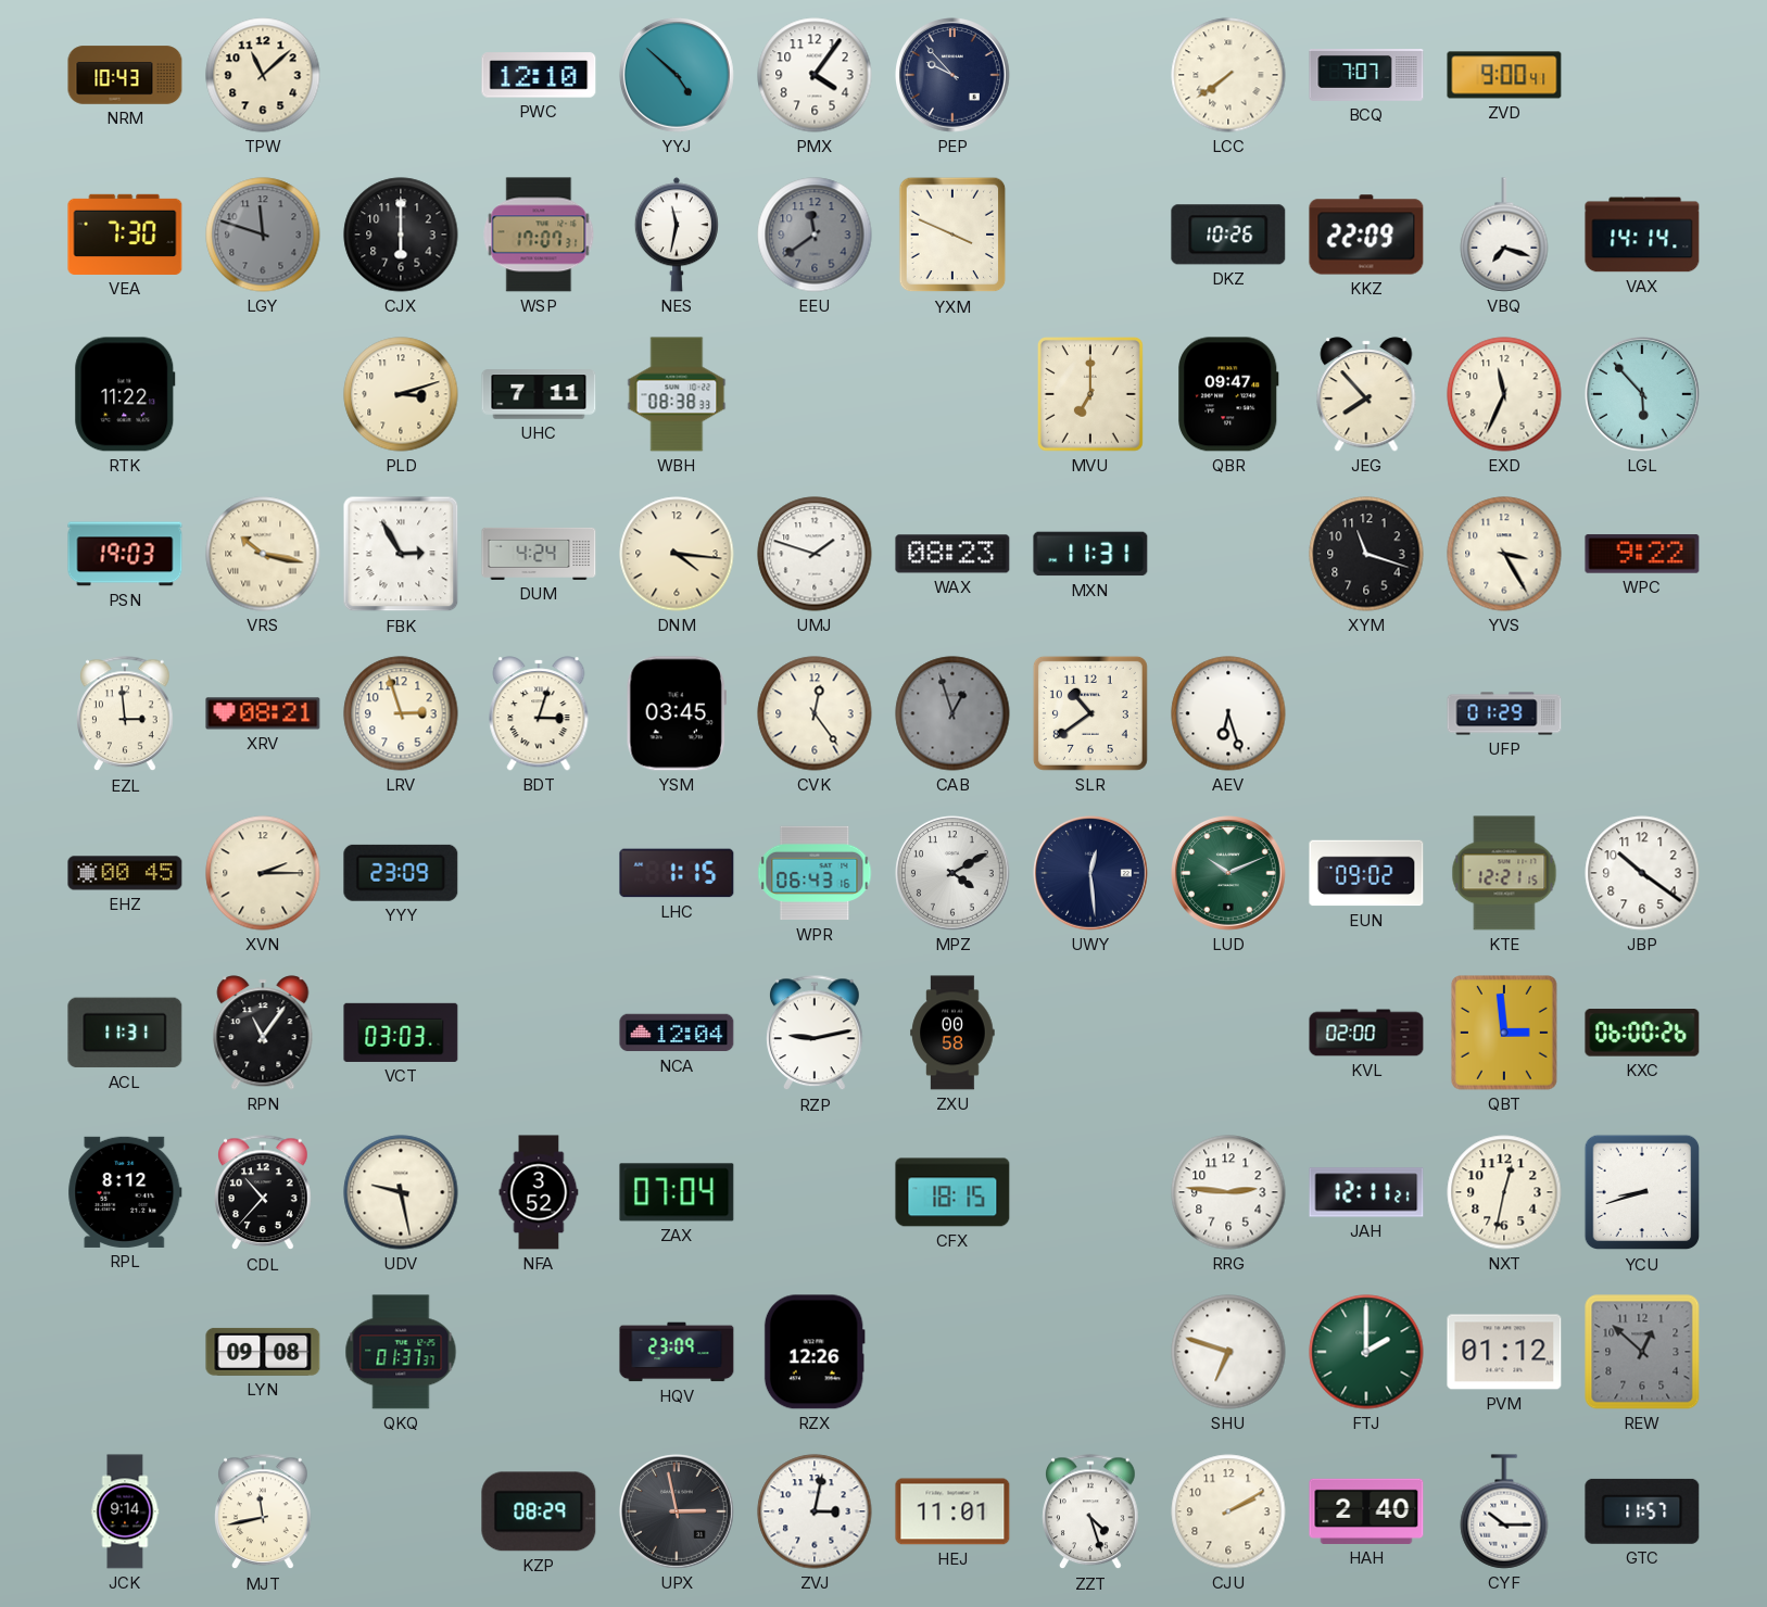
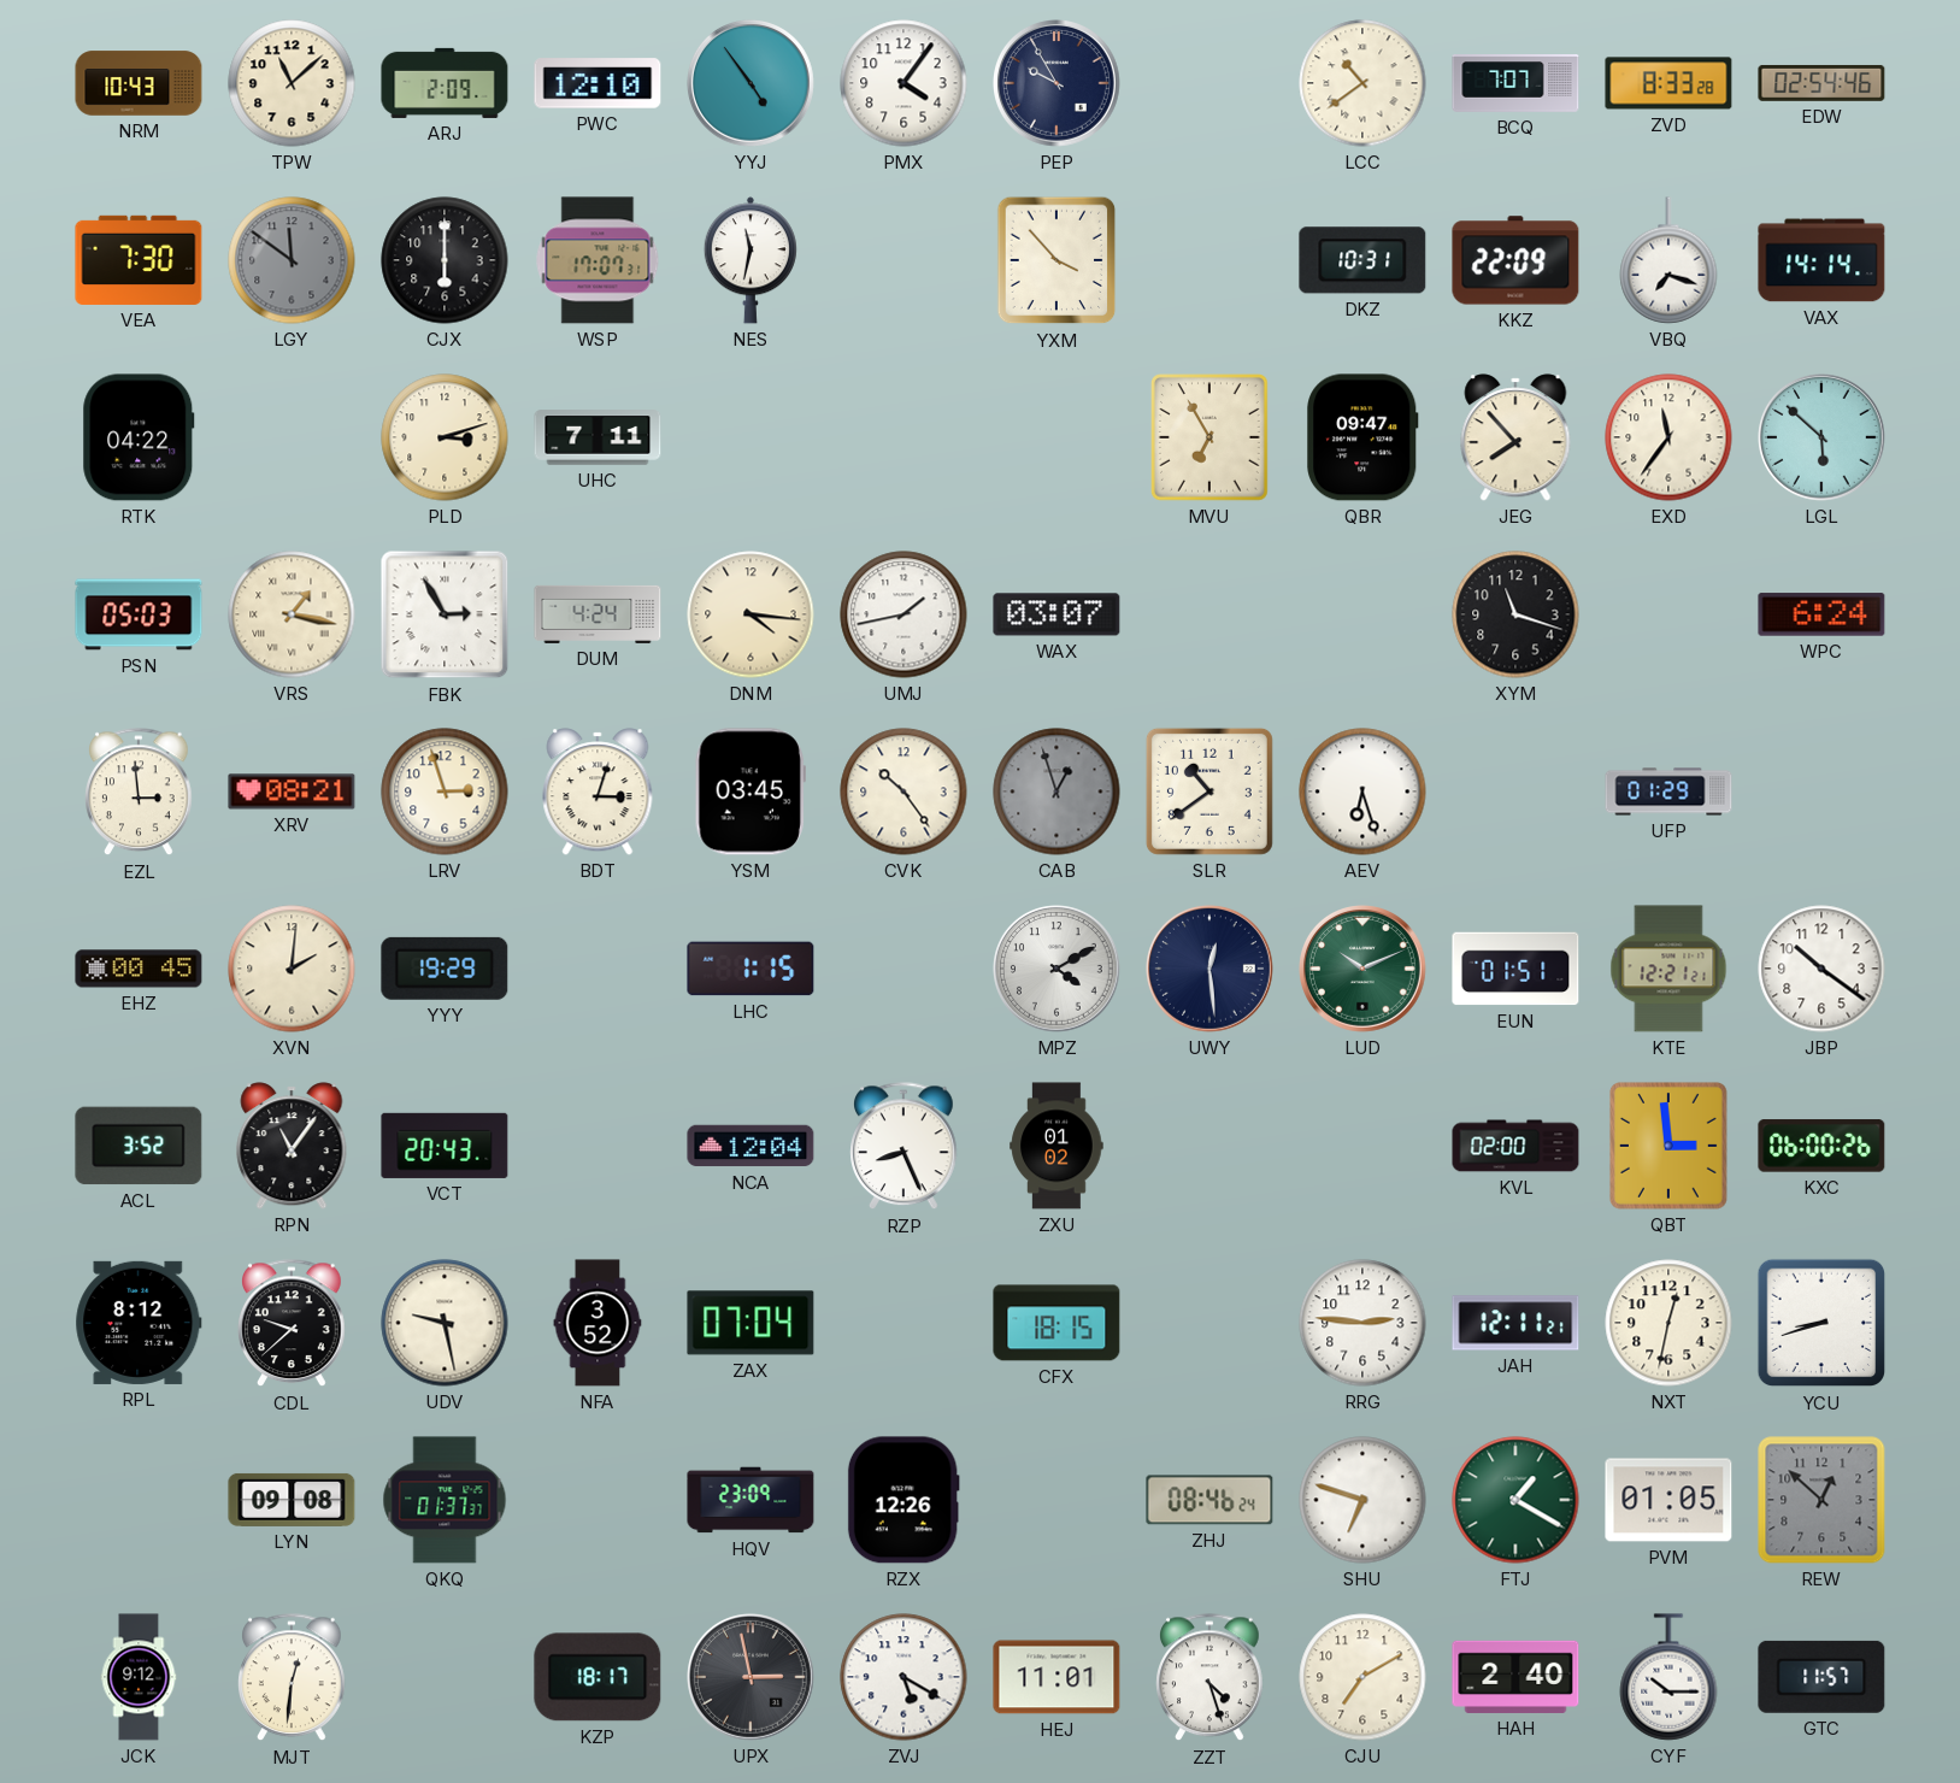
ARJ: none -> 2:09
YYJ: 4:52 -> 4:54
PEP: 9:53 -> 9:55
LCC: 7:39 -> 10:39
ZVD: 9:00 -> 8:33
EDW: none -> 02:54
LGY: 11:48 -> 11:51
EEU: 11:39 -> none
YXM: 3:49 -> 3:53
DKZ: 10:26 -> 10:31
RTK: 11:22 -> 04:22
WBH: 08:38 -> none
MVU: 7:00 -> 6:55
EXD: 11:34 -> 11:36
LGL: 5:53 -> 5:52
PSN: 19:03 -> 05:03
VRS: 10:17 -> 1:17
UMJ: 1:48 -> 1:43
WAX: 08:23 -> 03:07
MXN: 11:31 -> none
YVS: 3:25 -> none
WPC: 9:22 -> 6:24
CVK: 12:24 -> 10:24
XVN: 2:15 -> 2:01
YYY: 23:09 -> 19:29
WPR: 06:43 -> none
EUN: 09:02 -> 01:51
KTE: 12:21:15 -> 12:21:21
ACL: 11:31 -> 3:52
VCT: 03:03 -> 20:43
RZP: 9:13 -> 8:26
ZXU: 00:58 -> 01:02
CDL: 10:37 -> 9:38
ZHJ: none -> 08:46
FTJ: 2:00 -> 1:20
PVM: 01:12 -> 01:05
JCK: 9:14 -> 9:12
MJT: 11:43 -> 12:31
KZP: 08:29 -> 18:17
ZVJ: 3:02 -> 5:20
CJU: 2:10 -> 7:10
